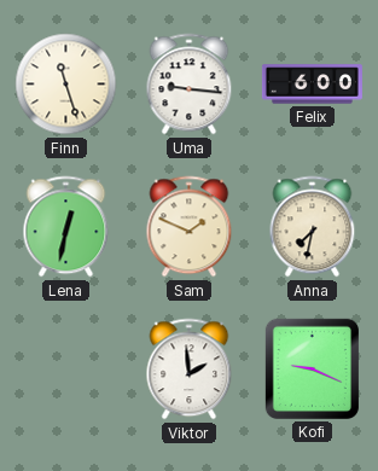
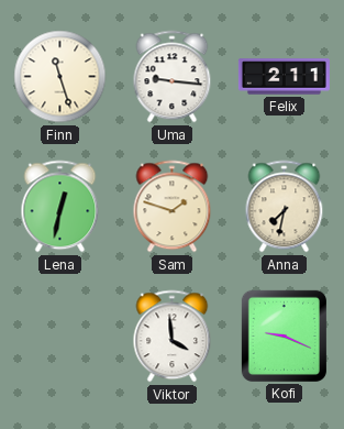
Felix: 6:00 -> 2:11
Sam: 1:49 -> 1:48
Viktor: 1:59 -> 3:59
